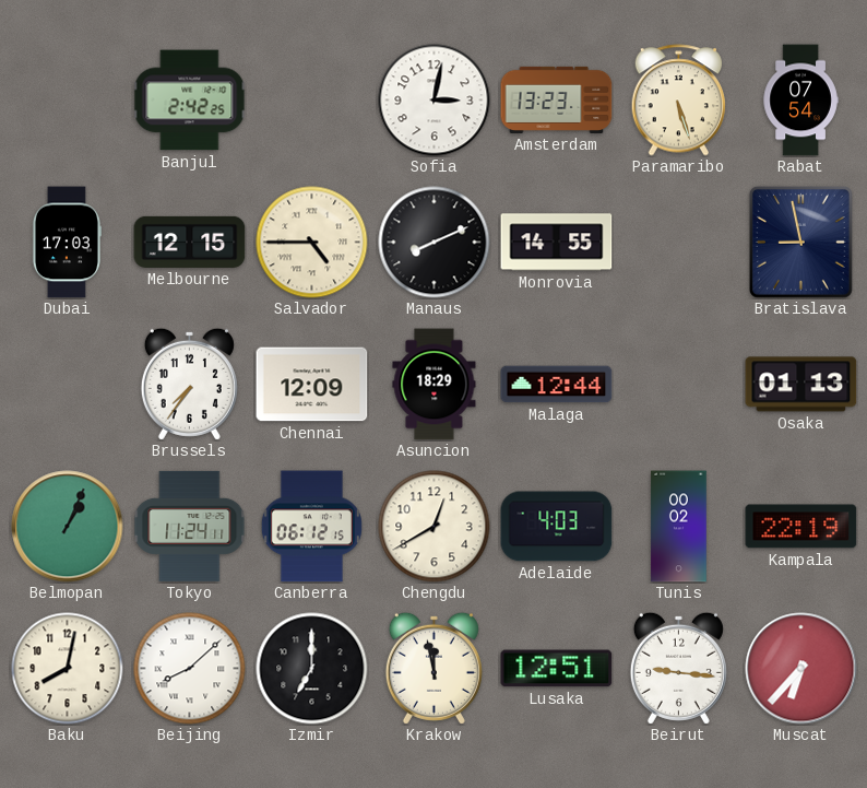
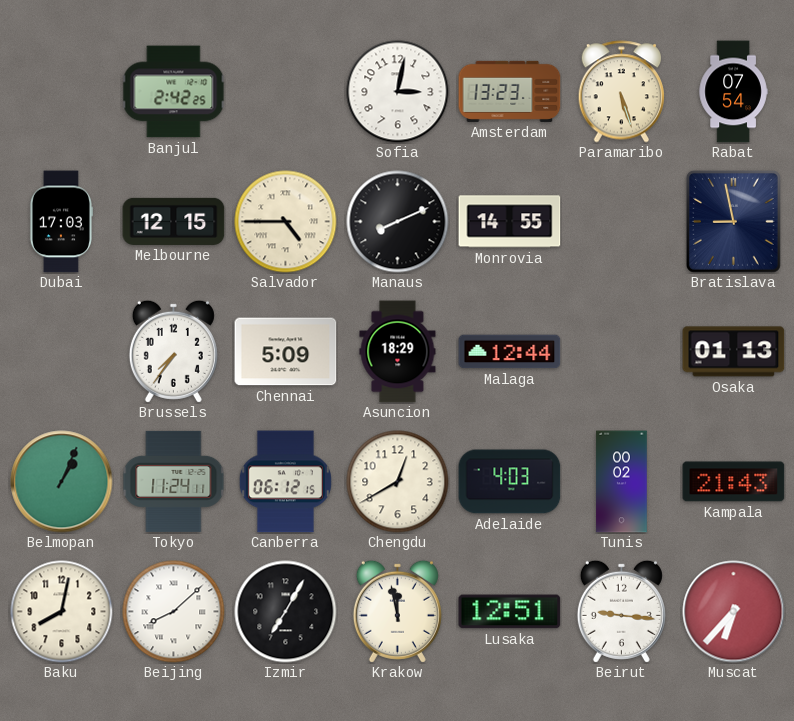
Chennai: 12:09 -> 5:09
Kampala: 22:19 -> 21:43
Izmir: 7:00 -> 7:05
